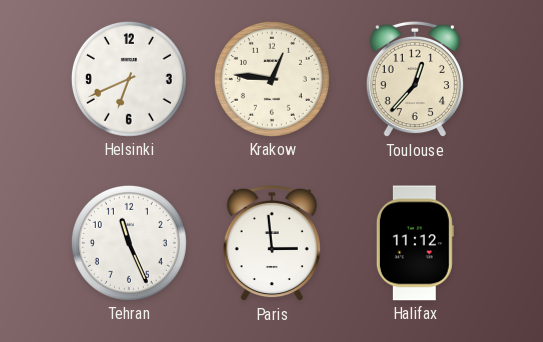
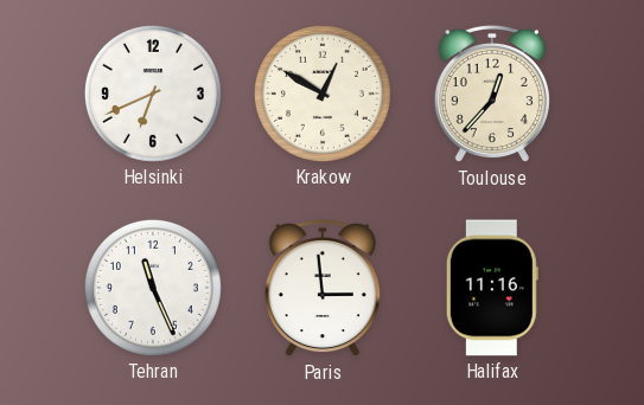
Krakow: 12:46 -> 12:50
Halifax: 11:12 -> 11:16
